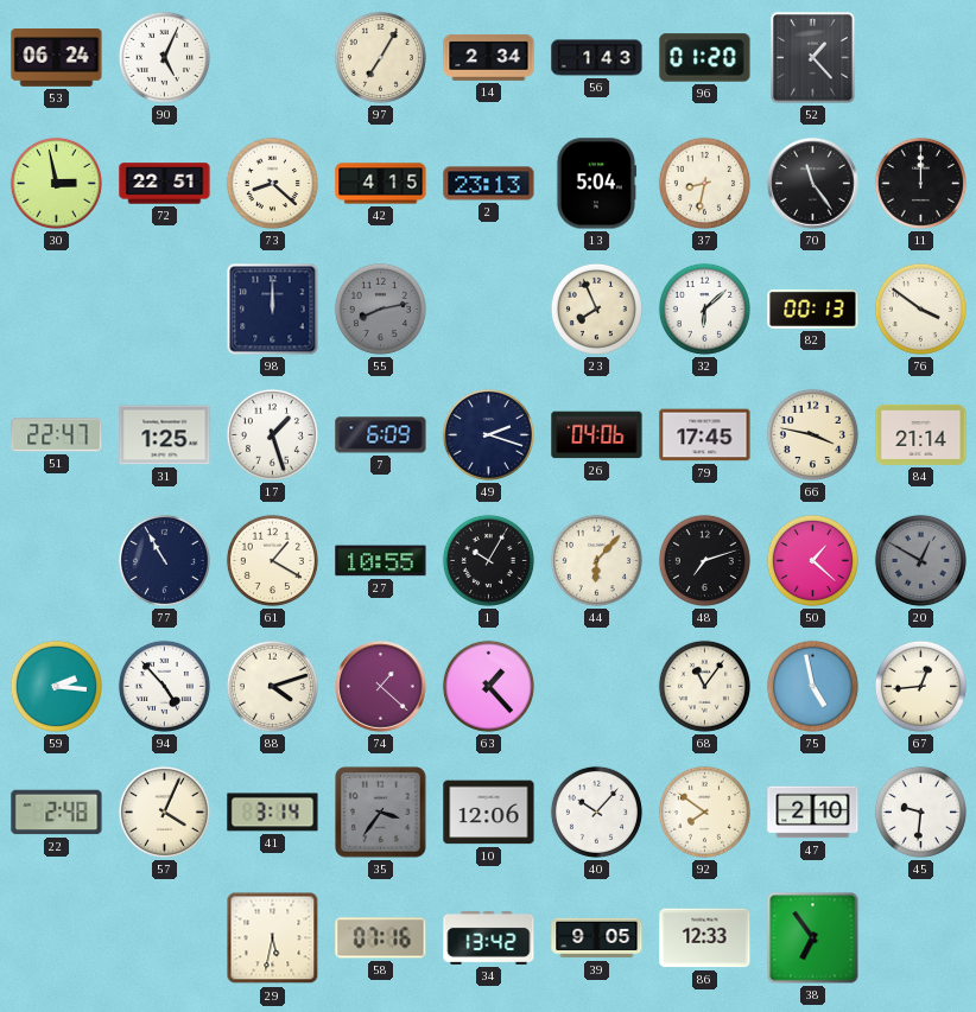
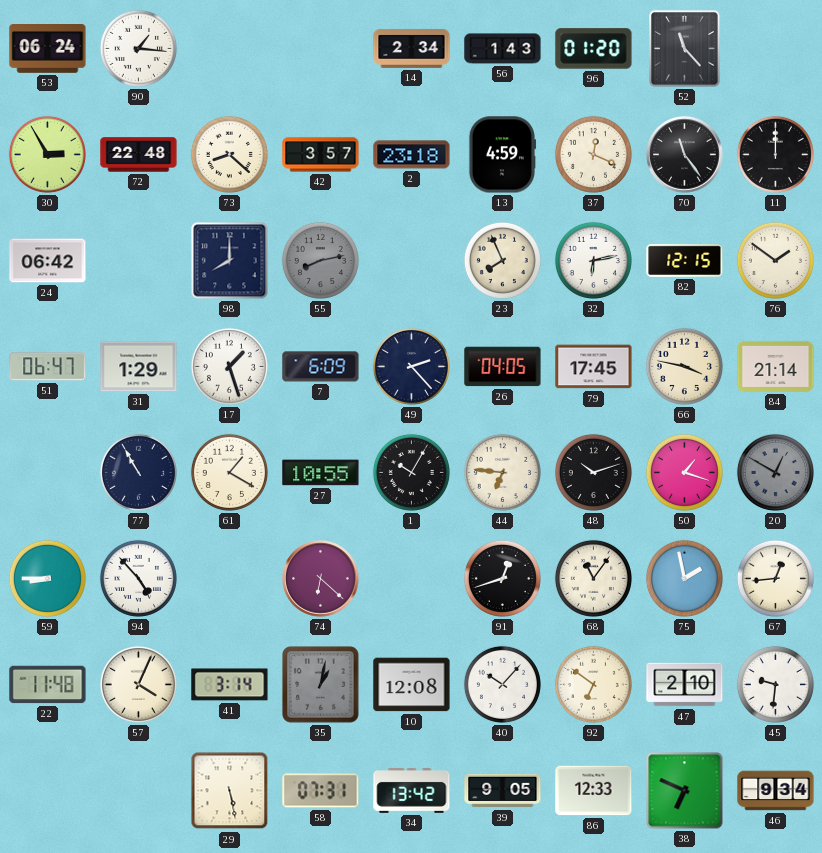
90: 5:04 -> 1:16
97: 7:05 -> none
52: 1:23 -> 11:23
30: 2:58 -> 2:55
72: 22:51 -> 22:48
42: 4:15 -> 3:57
2: 23:13 -> 23:18
13: 5:04 -> 4:59
37: 8:32 -> 12:19
24: none -> 06:42
98: 12:00 -> 8:00
32: 6:08 -> 6:13
82: 00:13 -> 12:15
76: 3:51 -> 1:51
51: 22:47 -> 06:47
31: 1:25 -> 1:29
49: 2:18 -> 2:23
26: 04:06 -> 04:05
44: 6:07 -> 6:46
48: 7:12 -> 10:12
50: 1:22 -> 1:18
59: 2:16 -> 8:45
88: 4:12 -> none
74: 1:22 -> 6:22
63: 1:23 -> none
91: none -> 12:42
75: 4:58 -> 1:58
22: 2:48 -> 11:48
35: 3:36 -> 1:02
10: 12:06 -> 12:08
92: 7:51 -> 6:51
29: 5:32 -> 5:28
58: 07:16 -> 07:31
38: 6:54 -> 6:49
46: none -> 9:34
